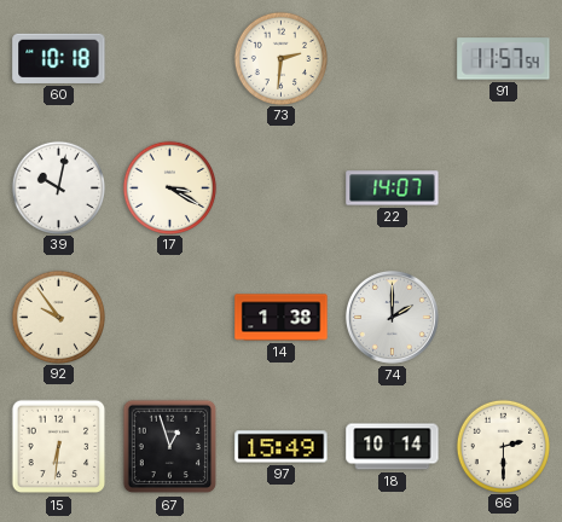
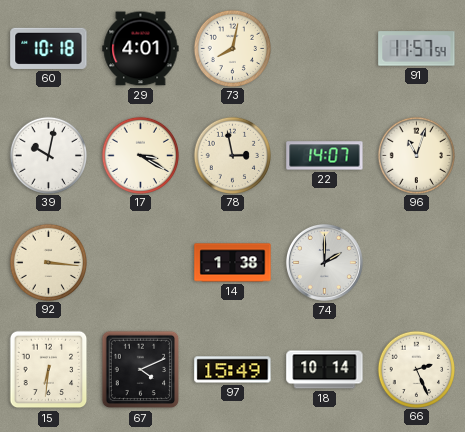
29: none -> 4:01
73: 2:31 -> 8:02
78: none -> 2:58
96: none -> 11:03
92: 9:54 -> 3:16
67: 12:57 -> 4:11
66: 2:30 -> 2:26
